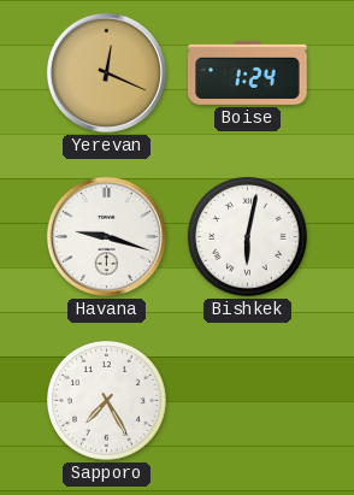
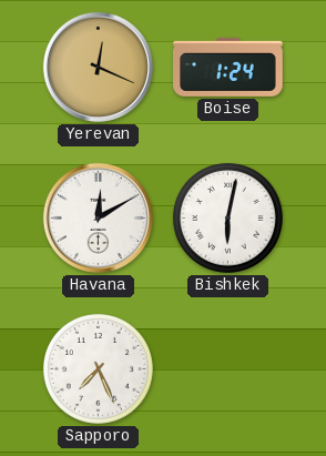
Havana: 9:18 -> 12:10
Sapporo: 7:25 -> 7:26
